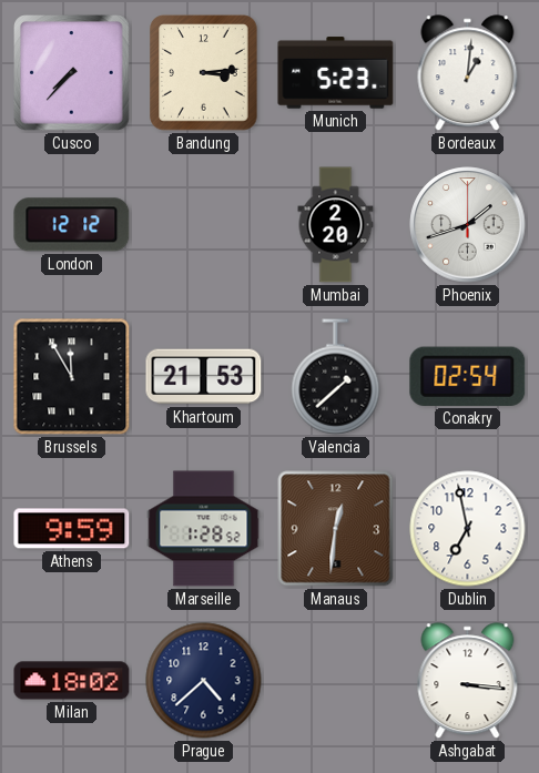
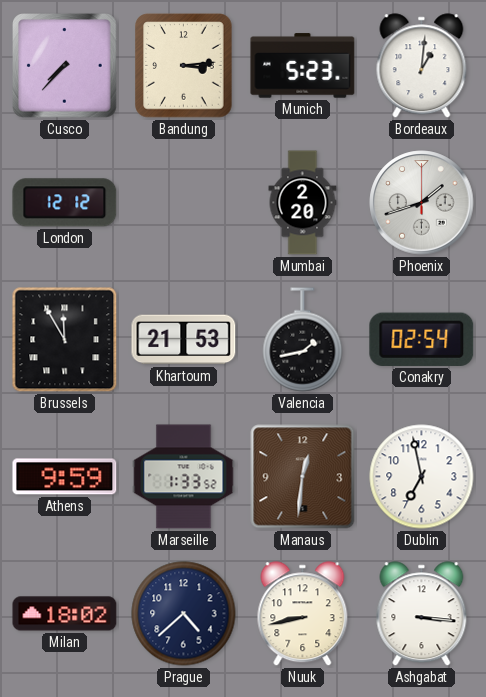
Valencia: 1:38 -> 1:43
Marseille: 1:28 -> 1:33
Nuuk: none -> 8:43
